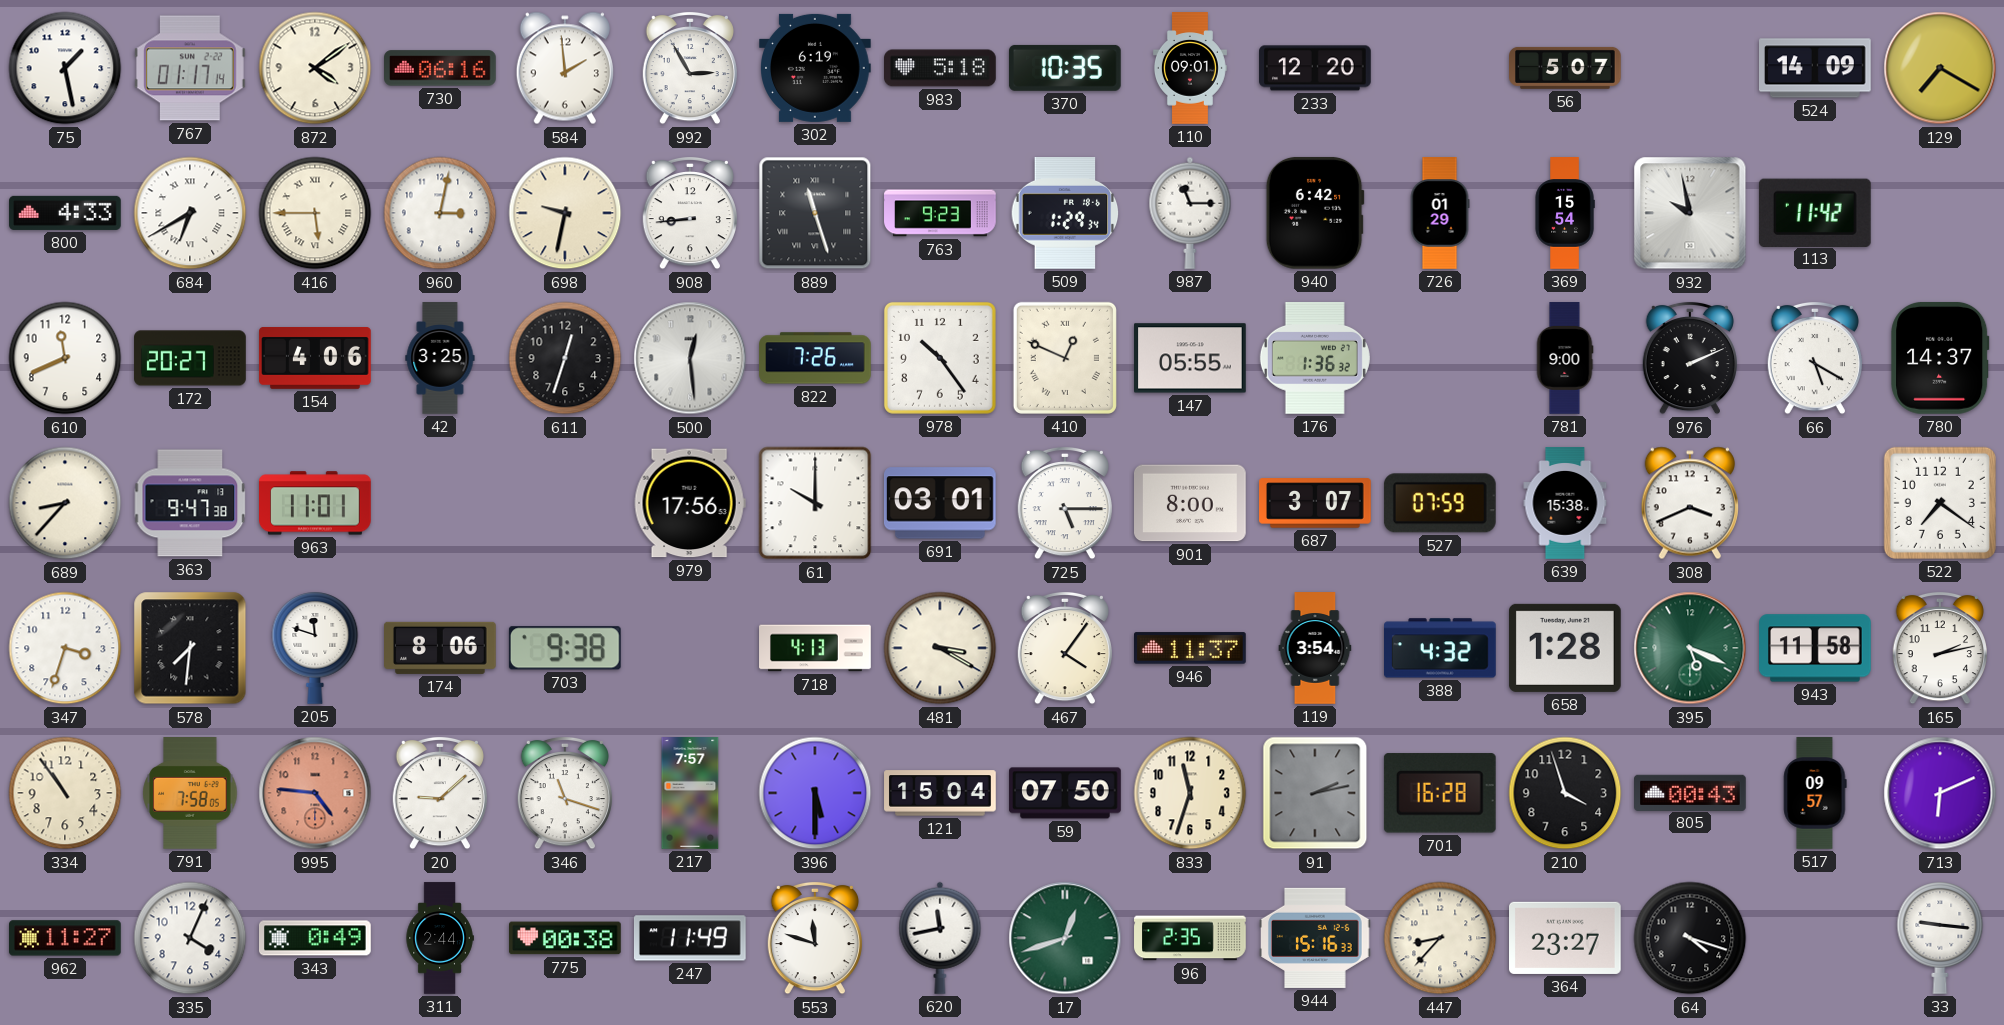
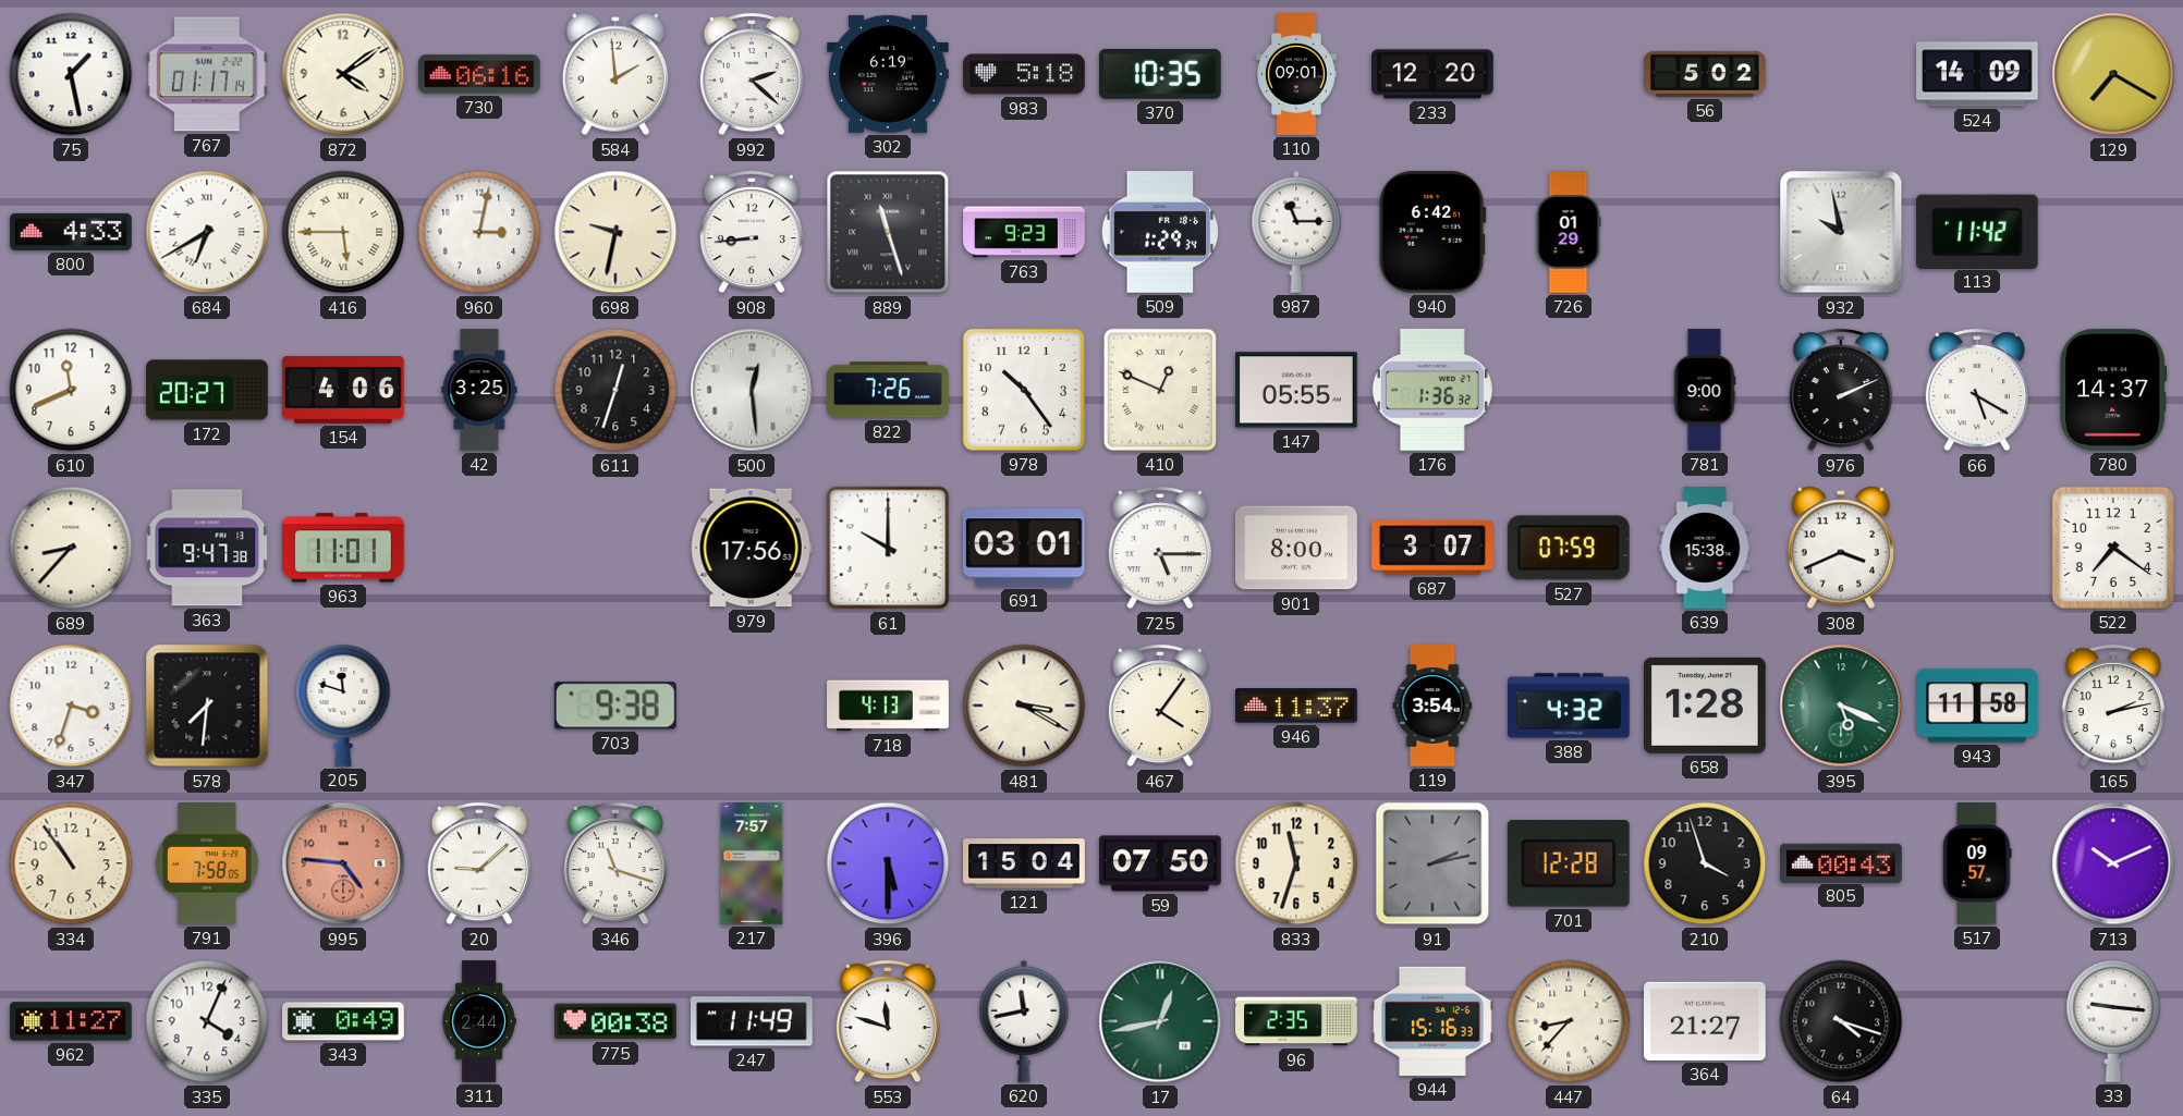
992: 2:55 -> 2:22
56: 5:07 -> 5:02
369: 15:54 -> none
174: 8:06 -> none
701: 16:28 -> 12:28
713: 6:11 -> 10:11
17: 12:42 -> 12:43
364: 23:27 -> 21:27
